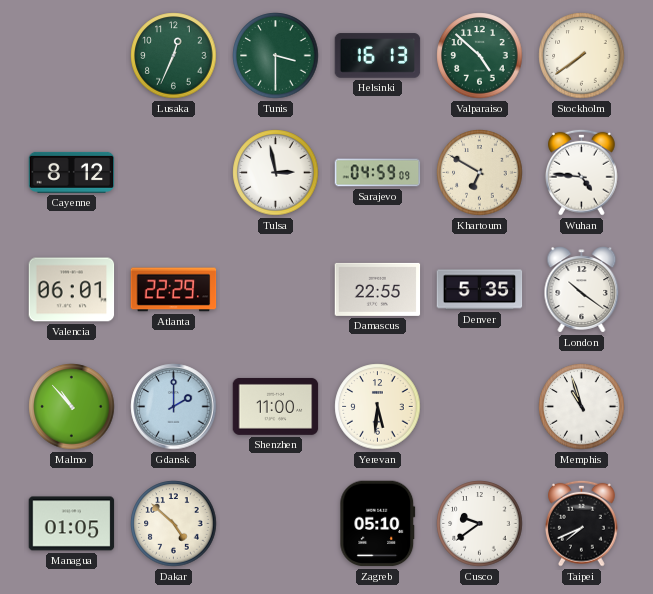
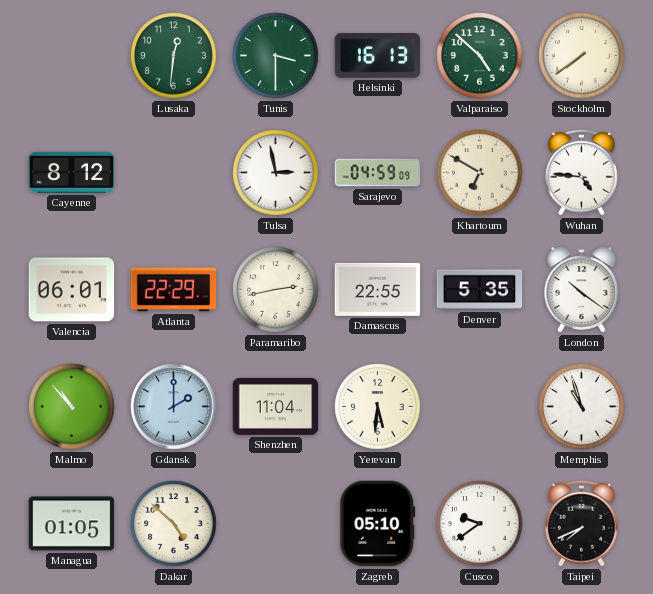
Lusaka: 12:34 -> 12:31
Paramaribo: none -> 2:43
Shenzhen: 11:00 -> 11:04
